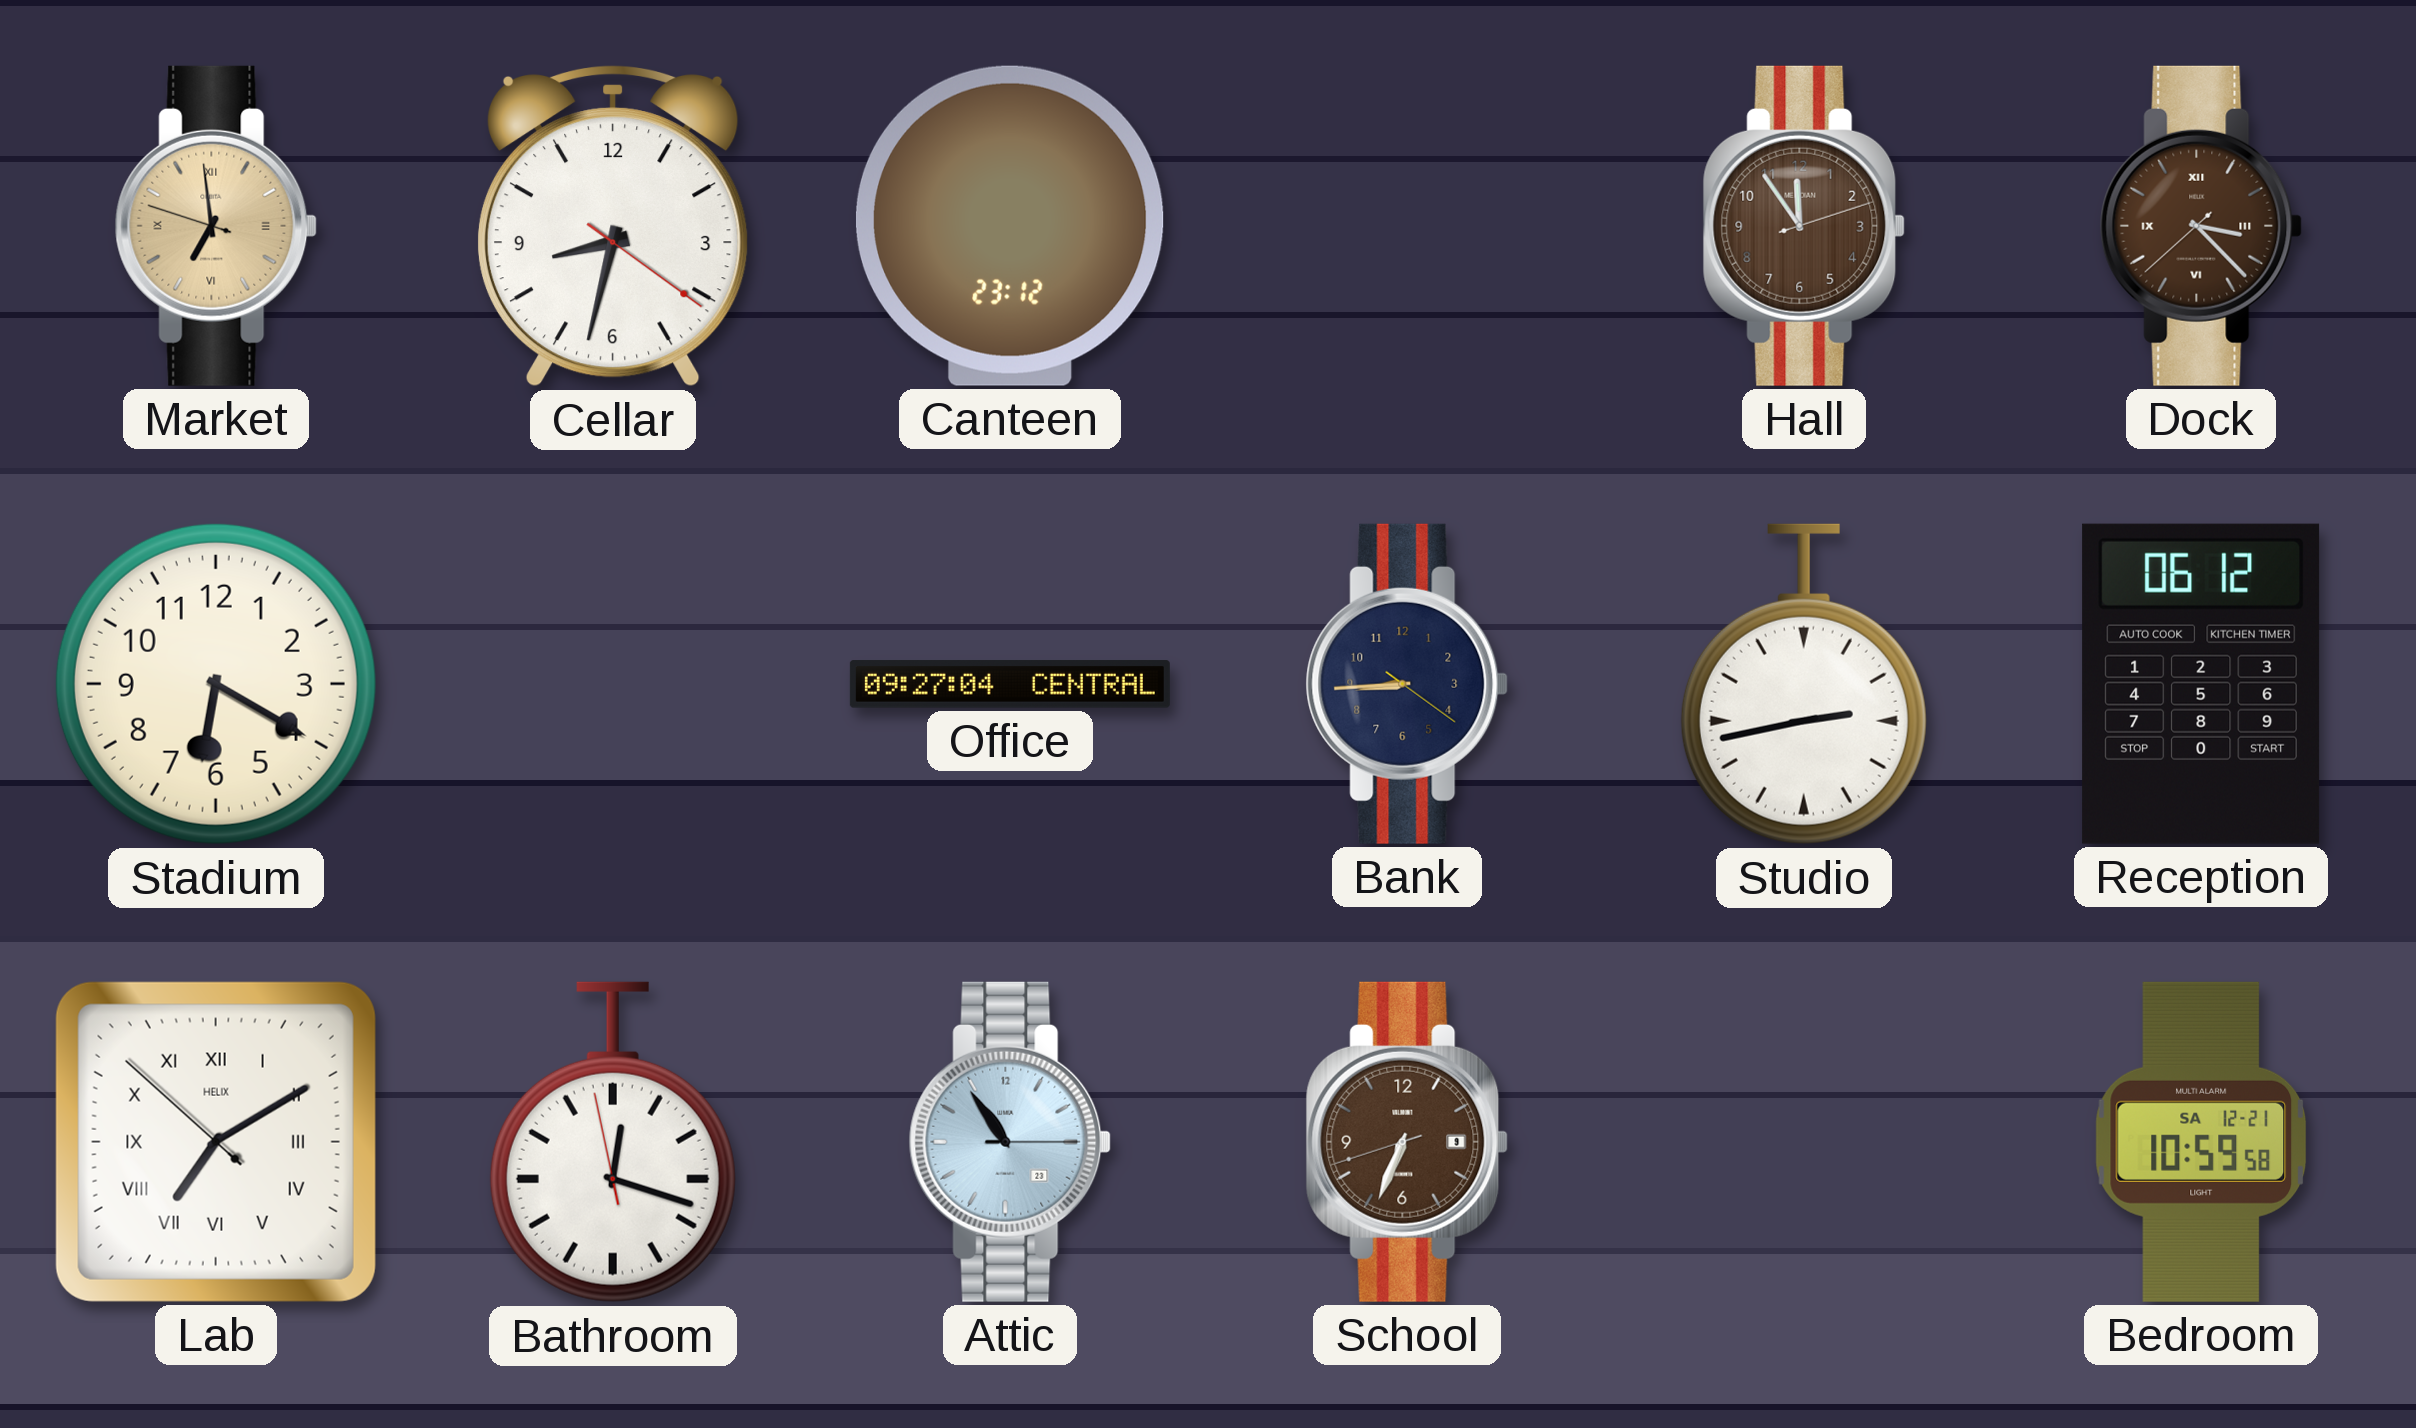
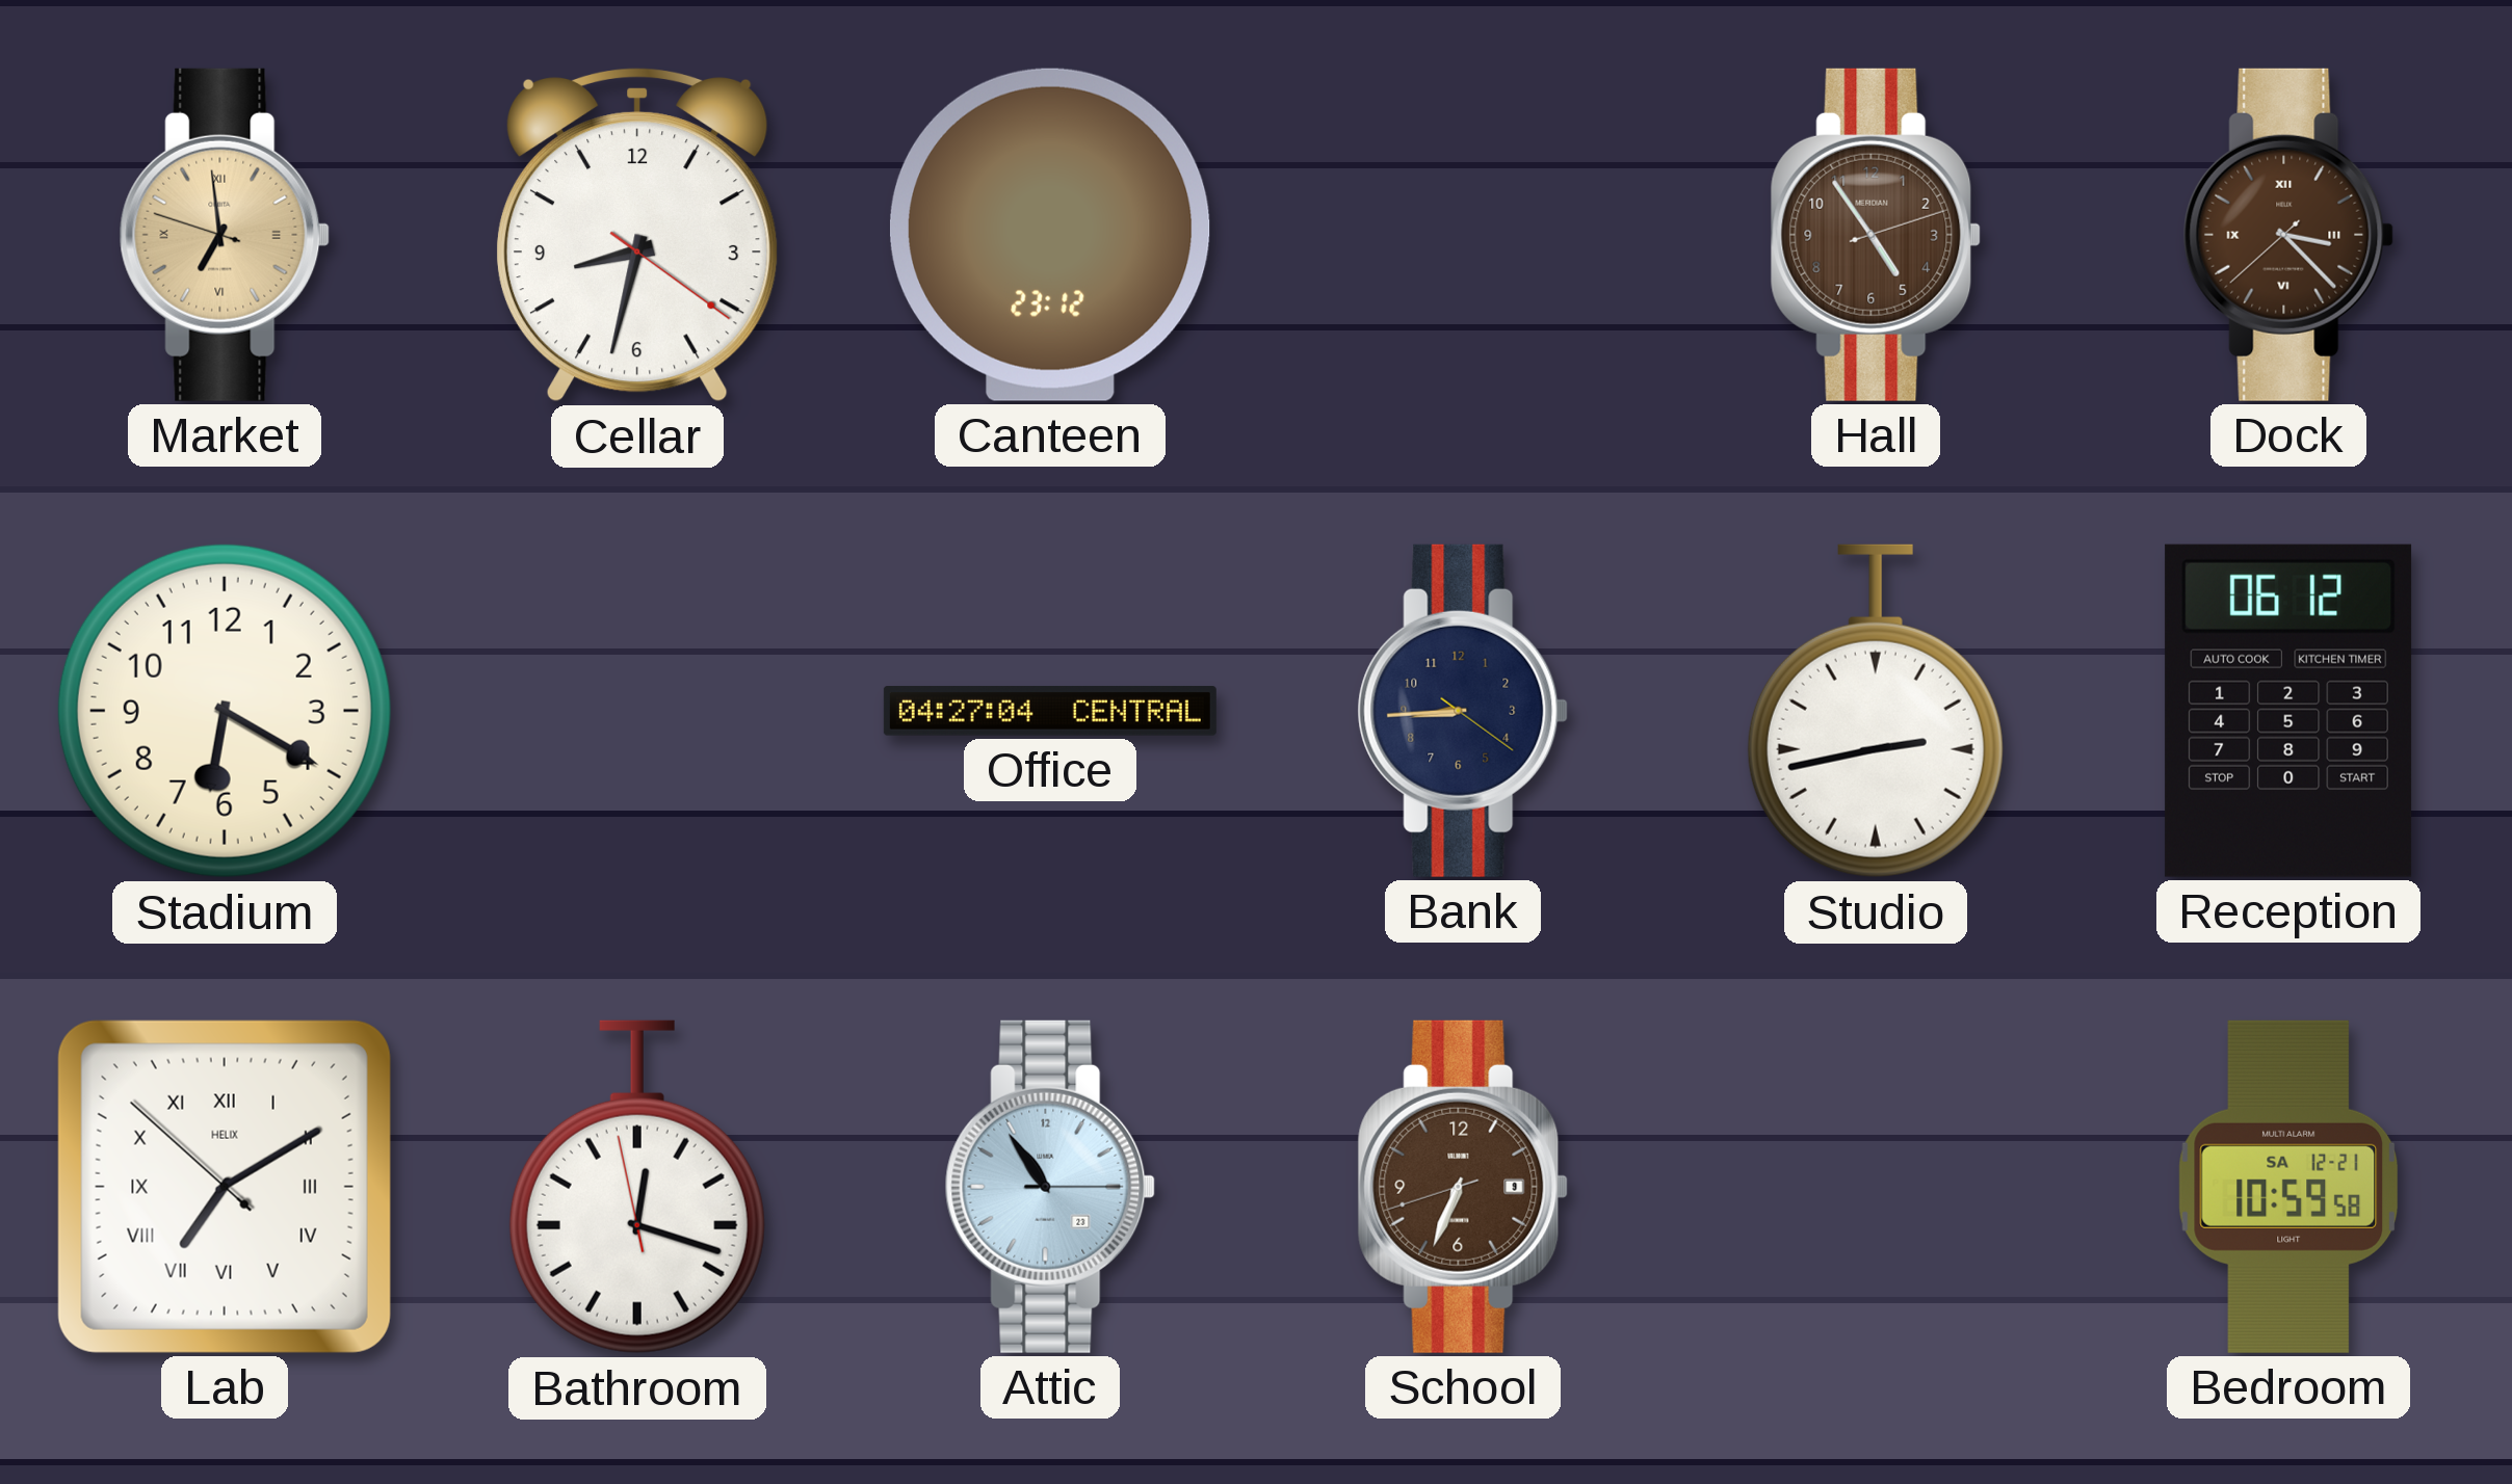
Hall: 11:54 -> 4:54
Office: 09:27 -> 04:27
